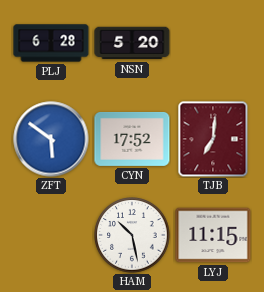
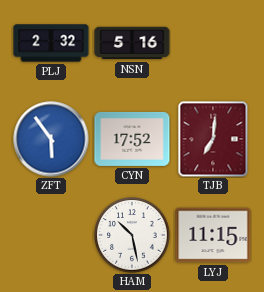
PLJ: 6:28 -> 2:32
NSN: 5:20 -> 5:16
ZFT: 5:51 -> 5:54
